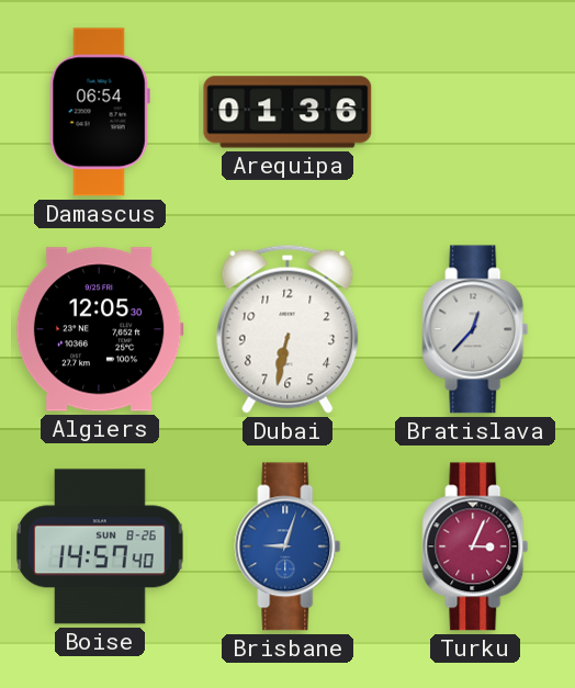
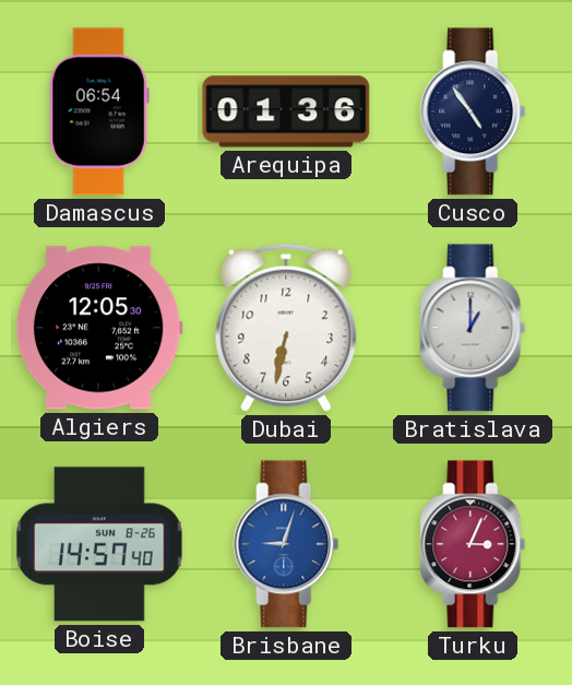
Cusco: none -> 4:54
Bratislava: 12:37 -> 1:00
